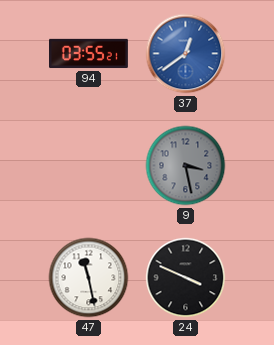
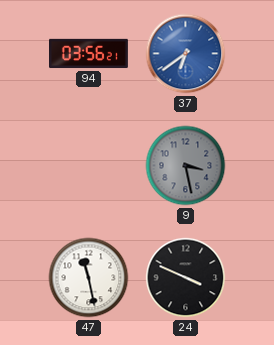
94: 03:55 -> 03:56
37: 12:39 -> 6:39
